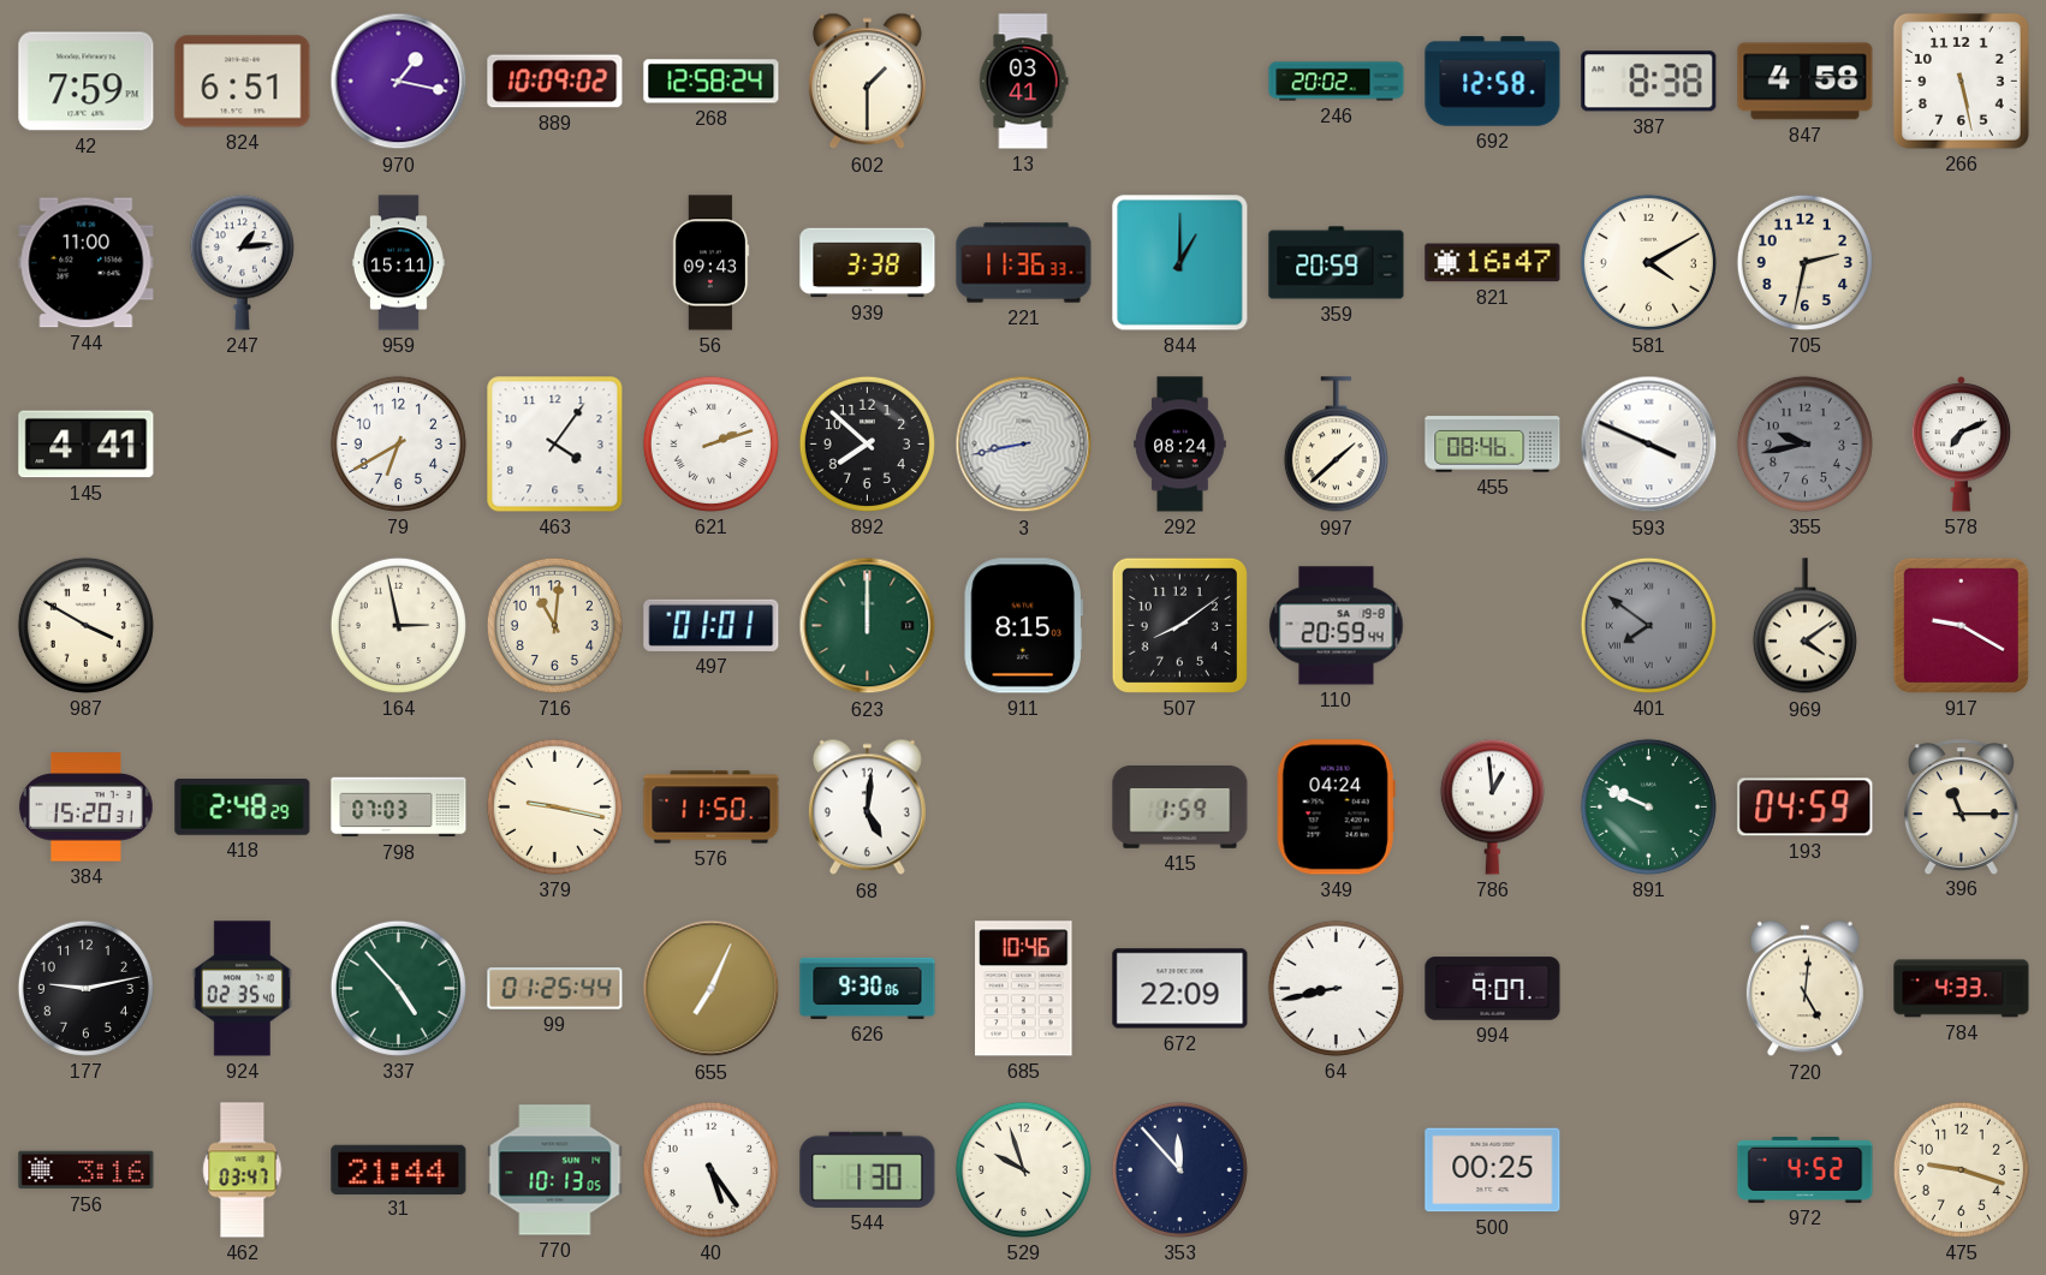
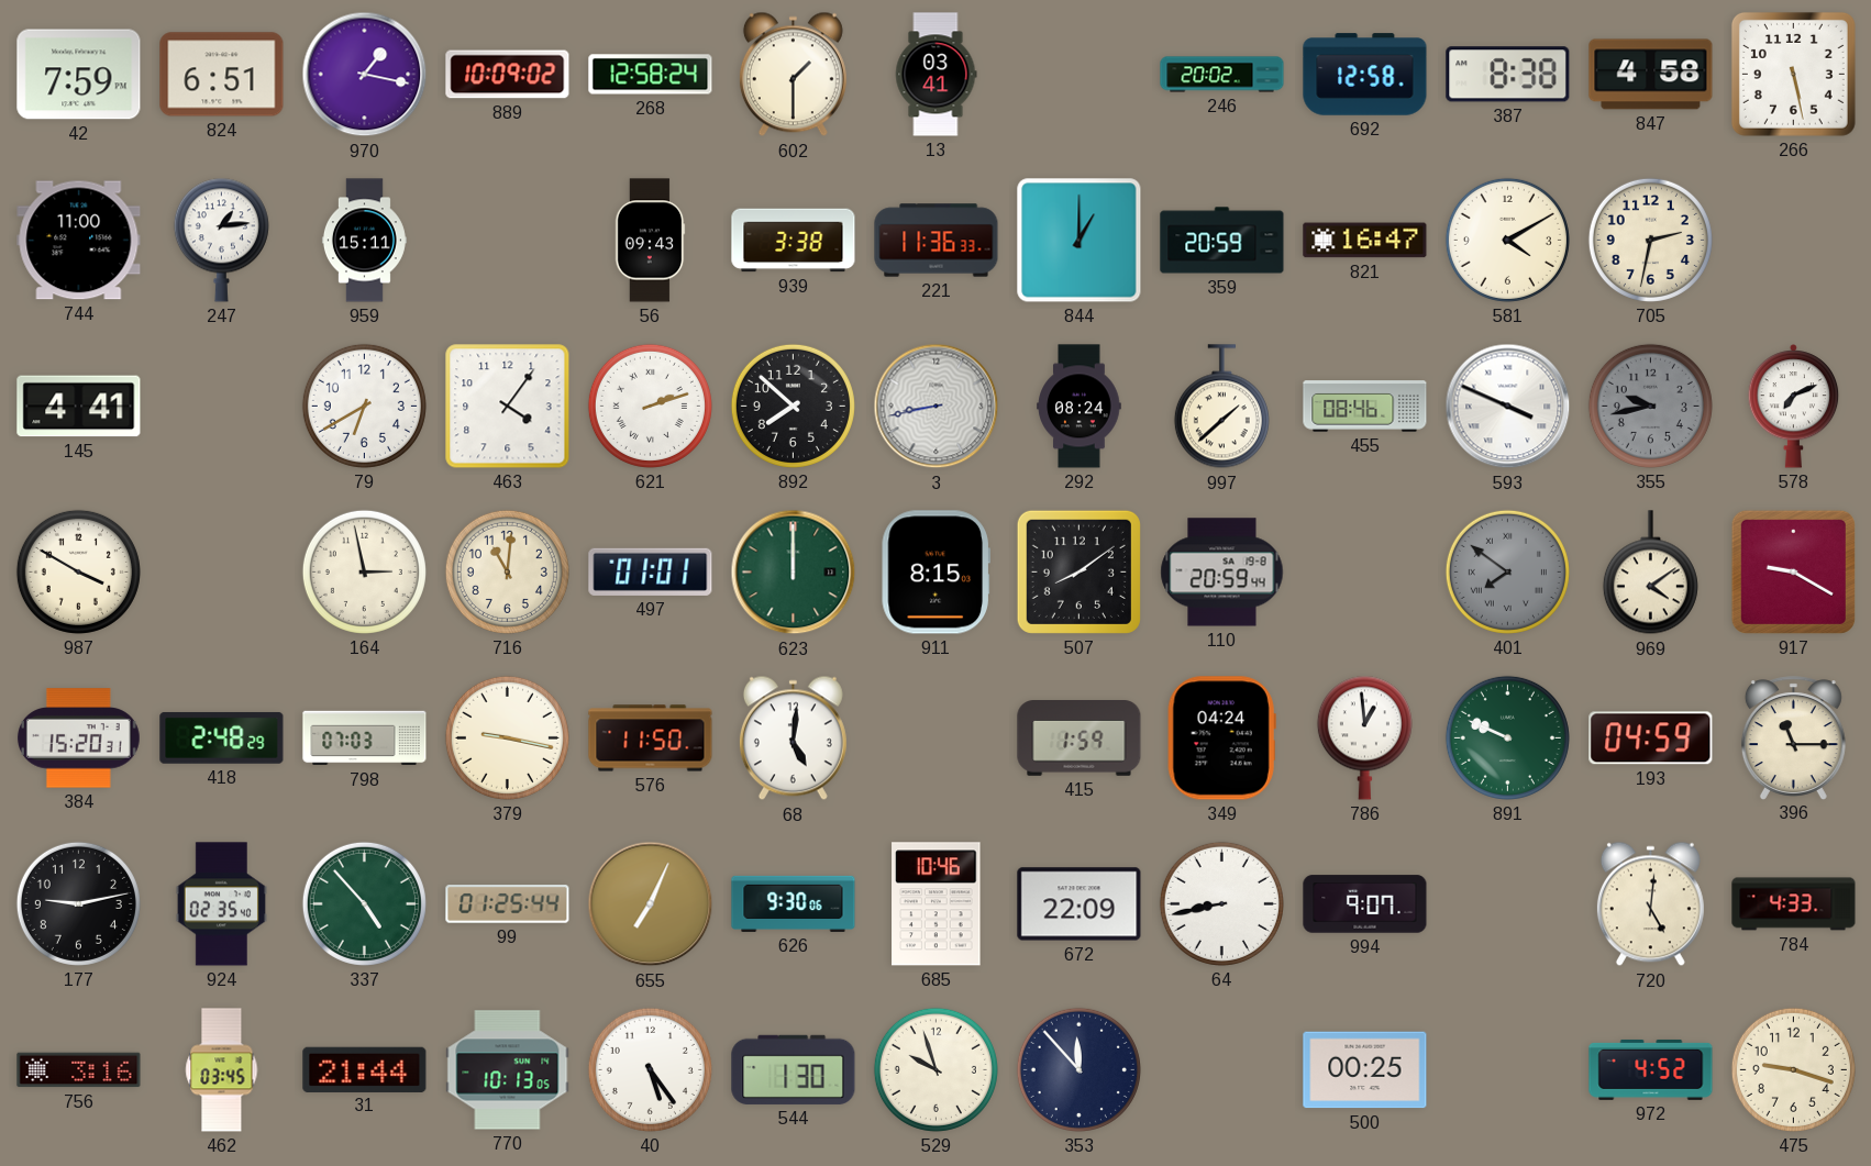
462: 03:47 -> 03:45
